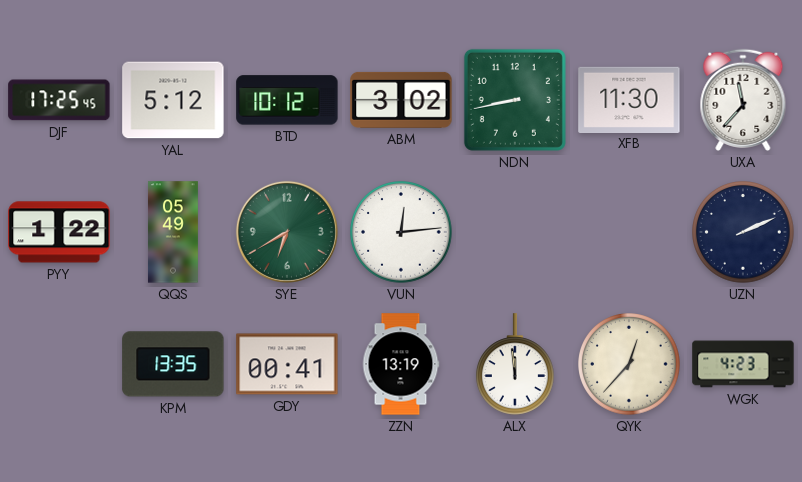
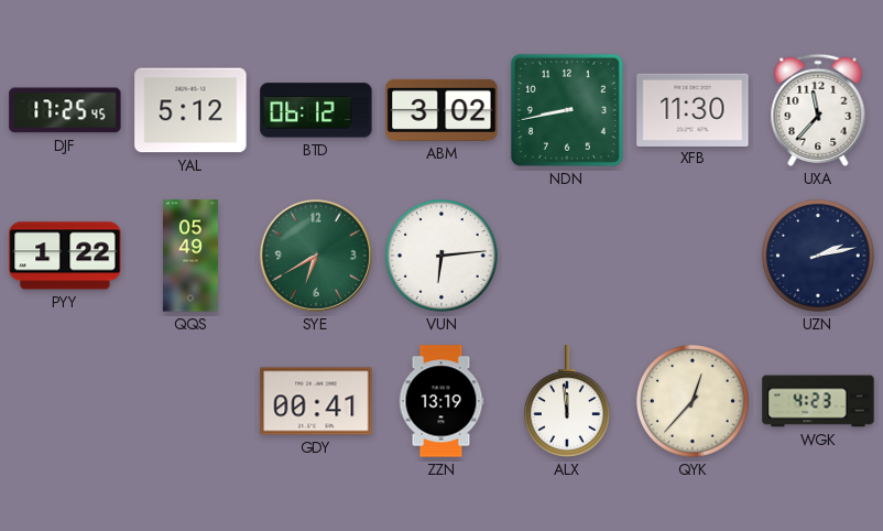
BTD: 10:12 -> 06:12
VUN: 12:14 -> 6:14
UZN: 2:11 -> 2:13
KPM: 13:35 -> none
